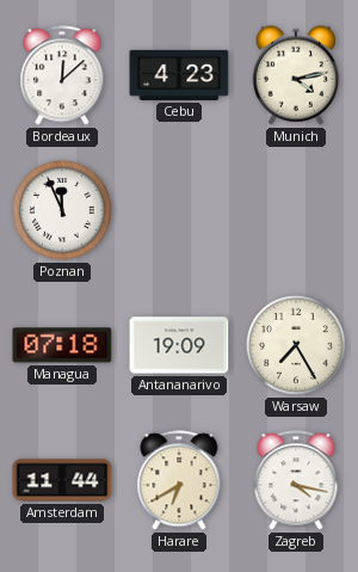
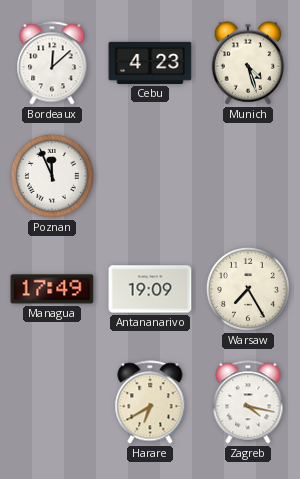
Munich: 4:13 -> 4:27
Managua: 07:18 -> 17:49
Amsterdam: 11:44 -> none
